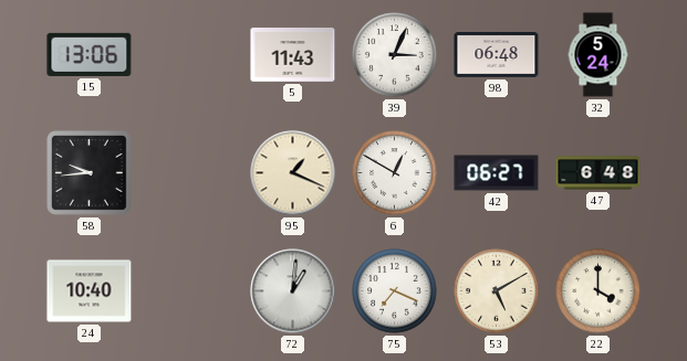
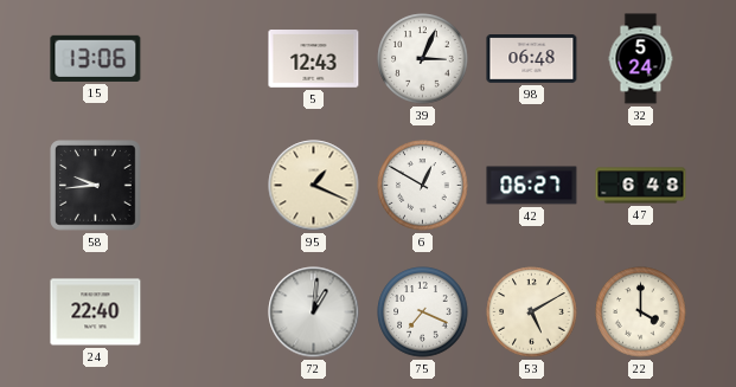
5: 11:43 -> 12:43
24: 10:40 -> 22:40
